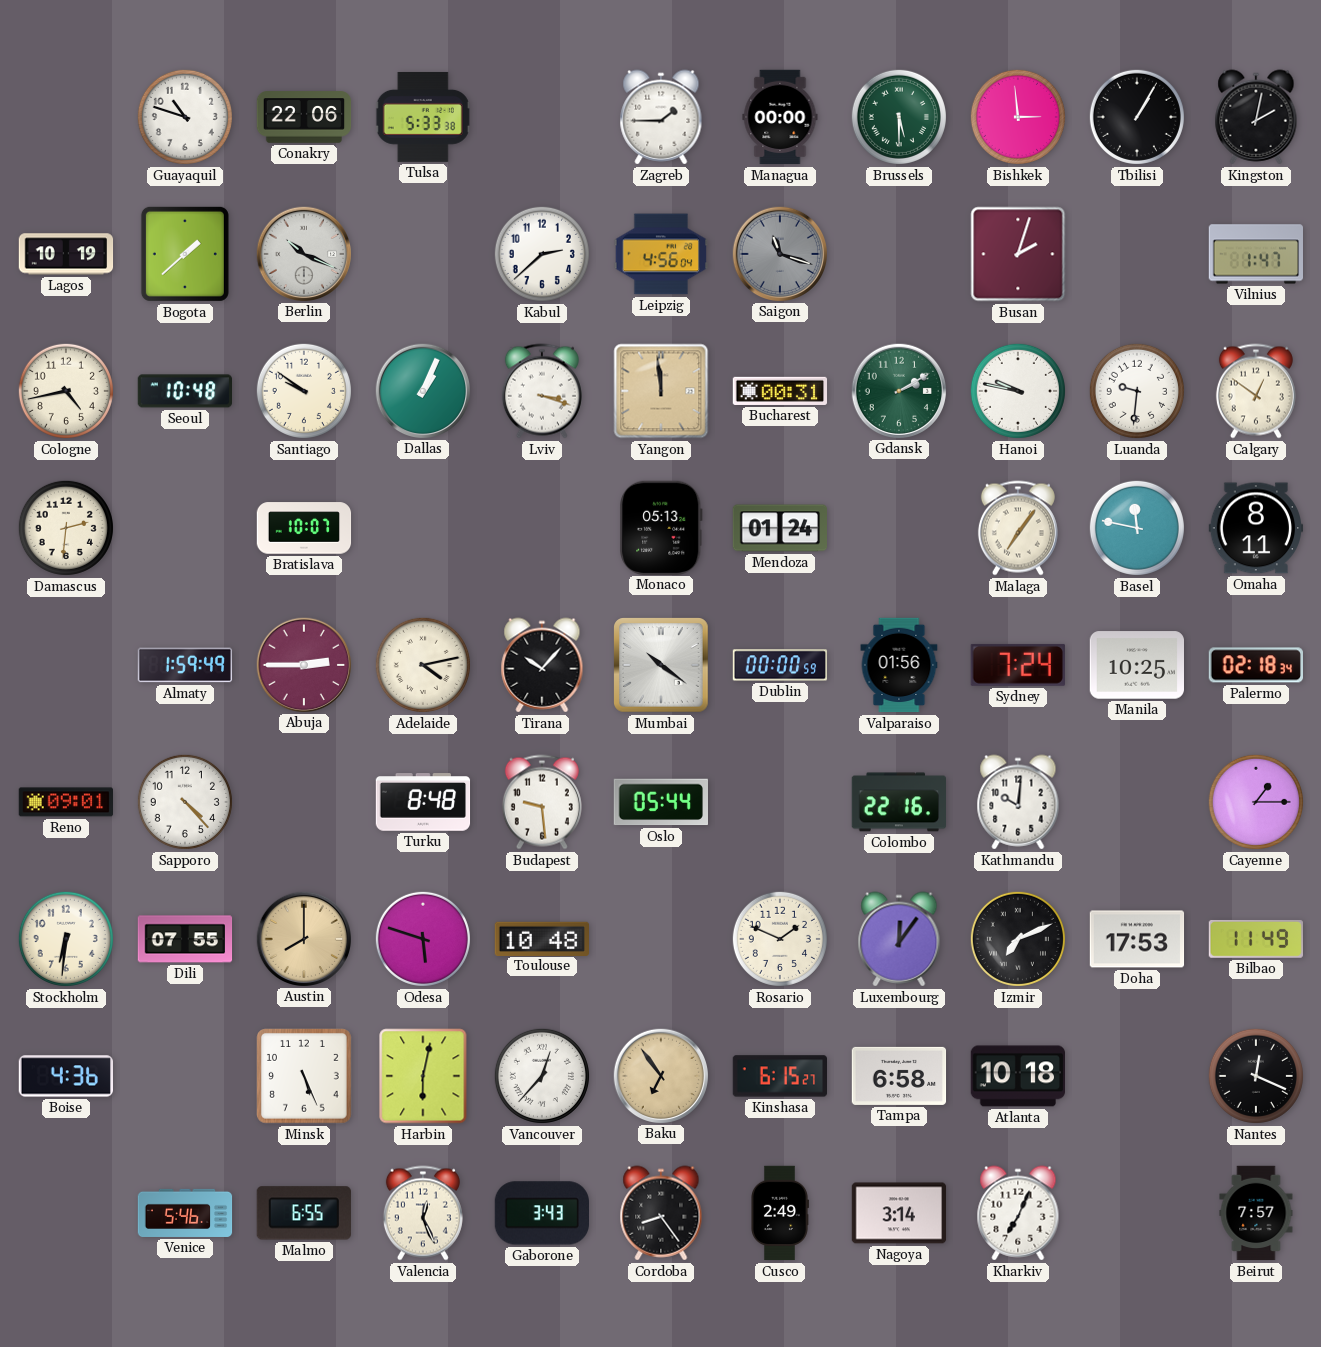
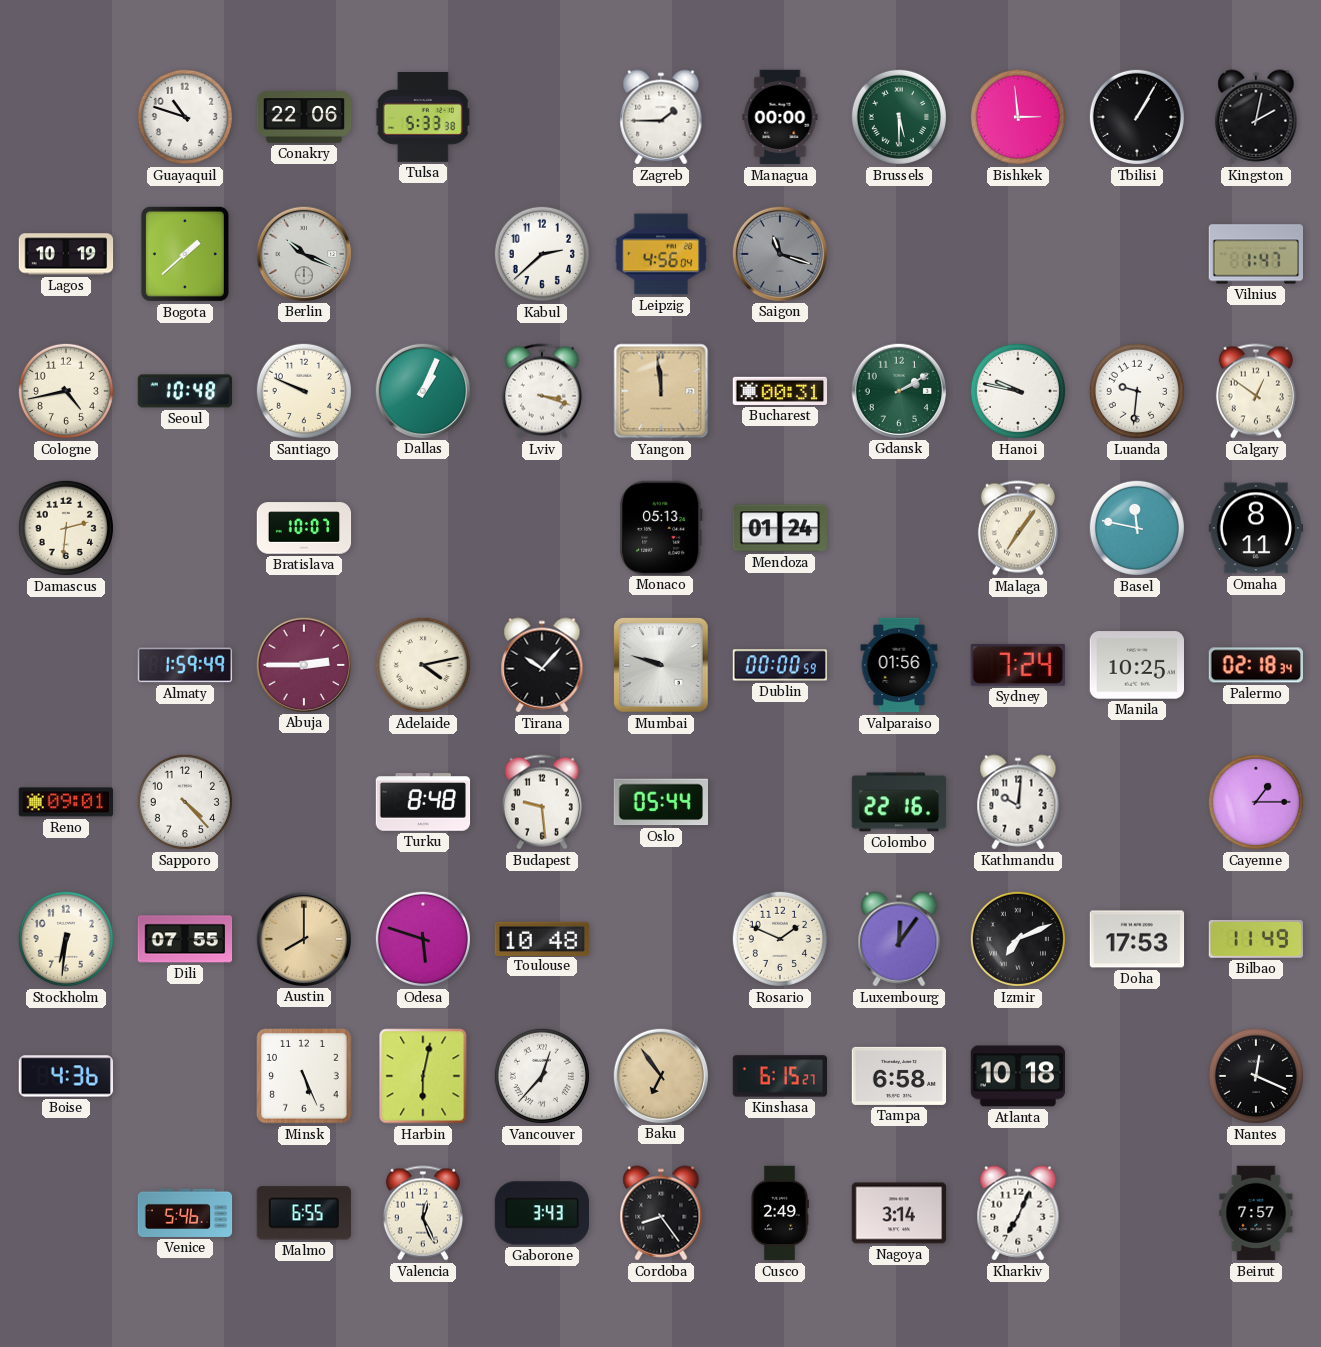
Busan: 2:03 -> none
Santiago: 9:51 -> 9:49
Mumbai: 10:21 -> 9:48
